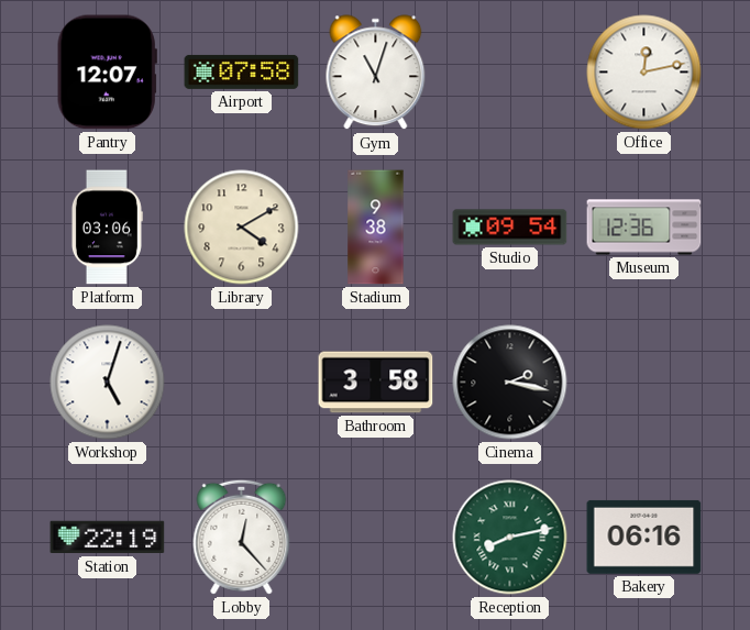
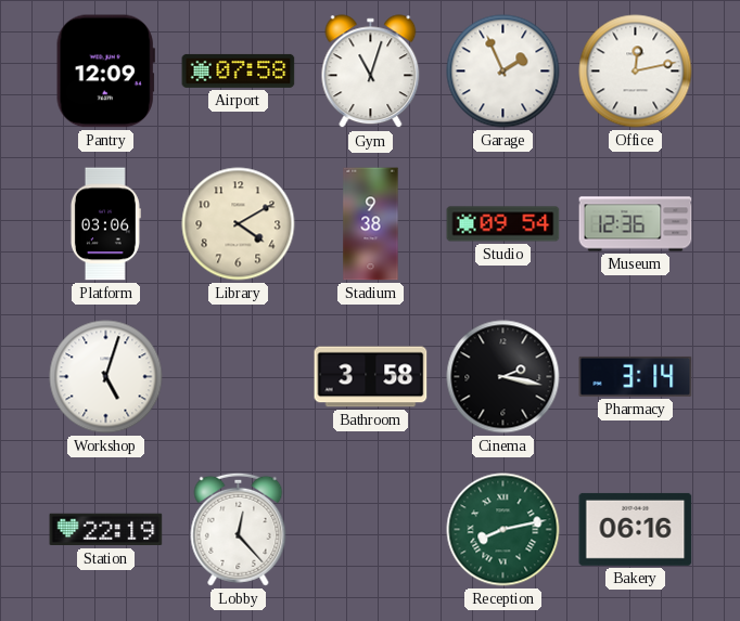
Pantry: 12:07 -> 12:09
Garage: none -> 1:56
Pharmacy: none -> 3:14
